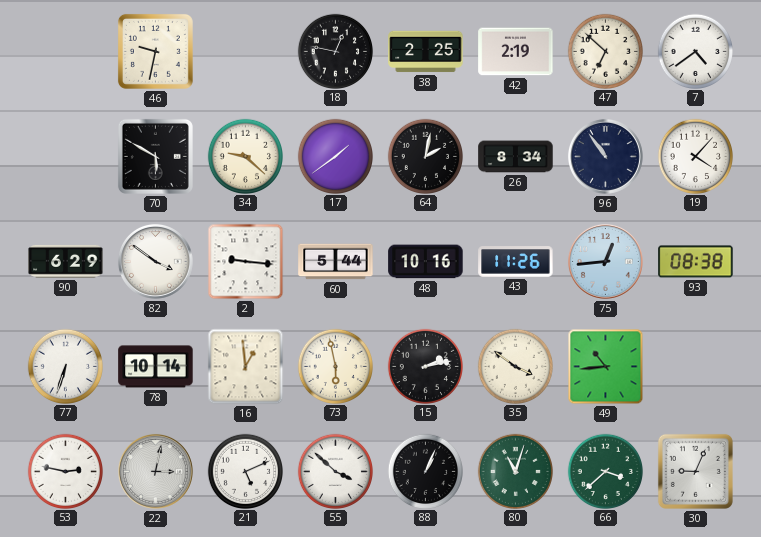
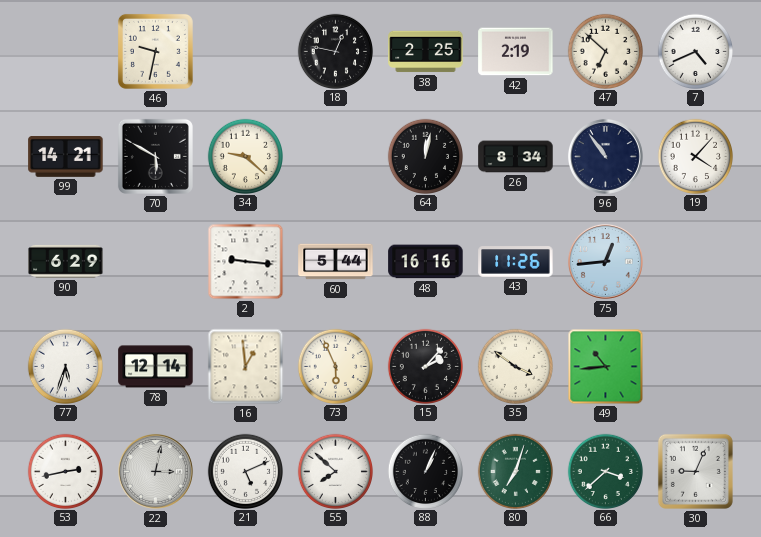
7: 4:39 -> 4:41
99: none -> 14:21
17: 1:39 -> none
64: 2:02 -> 12:02
82: 3:51 -> none
48: 10:16 -> 16:16
93: 08:38 -> none
77: 6:33 -> 5:33
78: 10:14 -> 12:14
73: 5:58 -> 5:56
15: 2:13 -> 2:07
53: 2:47 -> 2:43
55: 3:52 -> 7:52
80: 11:03 -> 7:03
